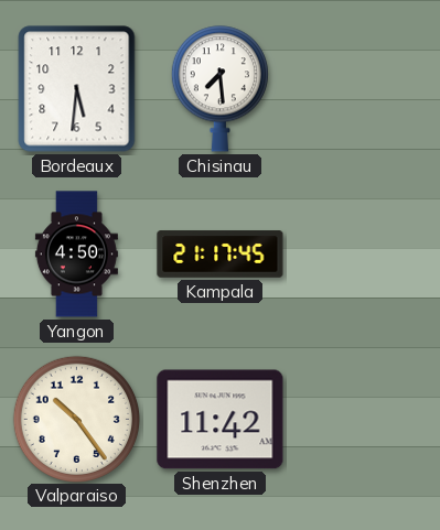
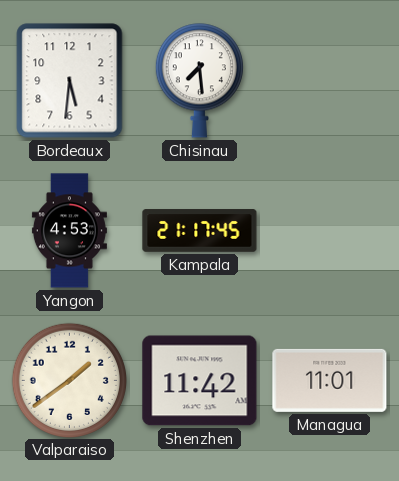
Yangon: 4:50 -> 4:53
Valparaiso: 10:24 -> 1:39
Managua: none -> 11:01
